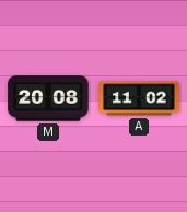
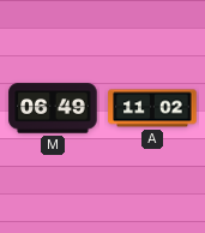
M: 20:08 -> 06:49
